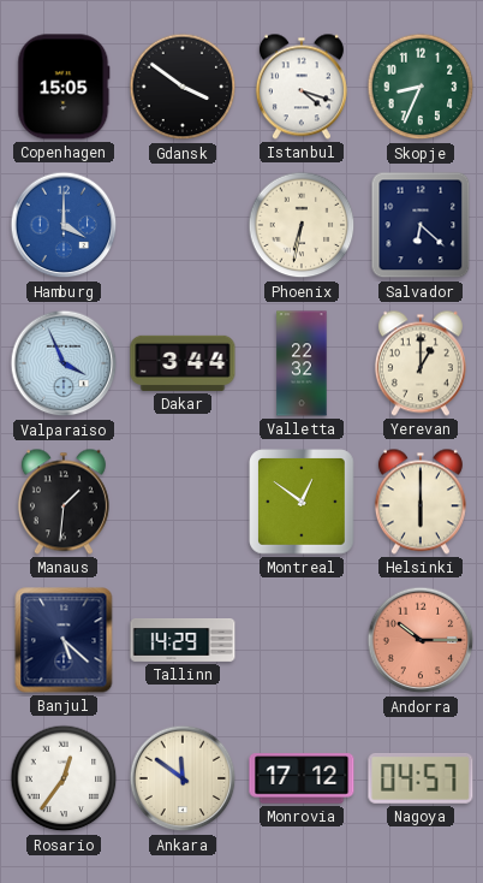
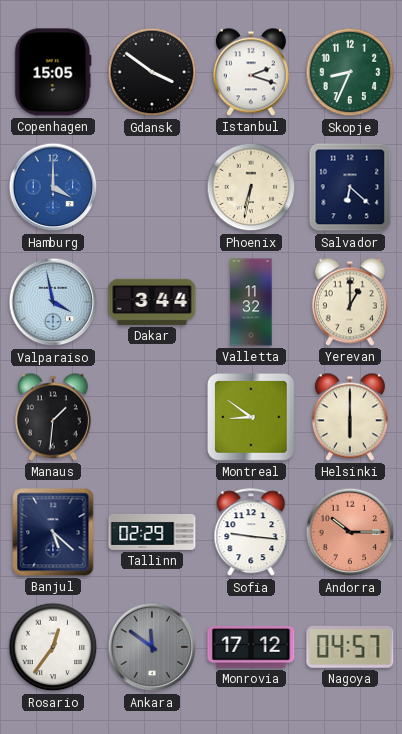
Istanbul: 4:18 -> 2:18
Valparaiso: 3:56 -> 3:58
Valletta: 22:32 -> 11:32
Montreal: 12:51 -> 8:51
Tallinn: 14:29 -> 02:29
Sofia: none -> 9:16
Ankara dial: cream -> grey
